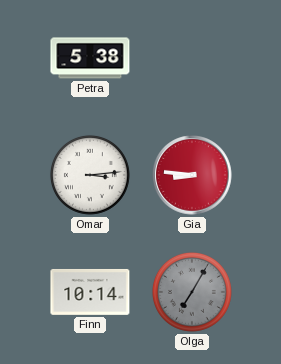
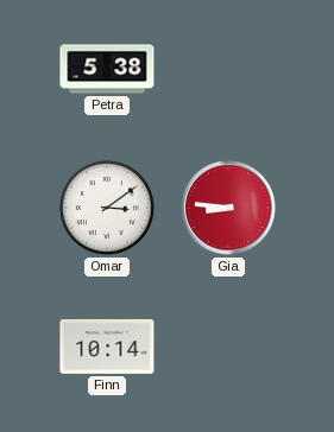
Omar: 3:14 -> 3:09
Olga: 7:05 -> none
